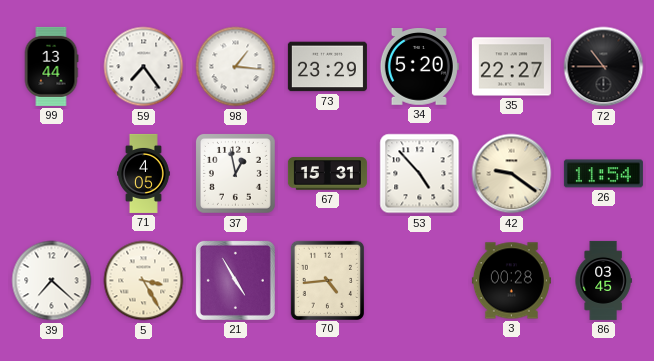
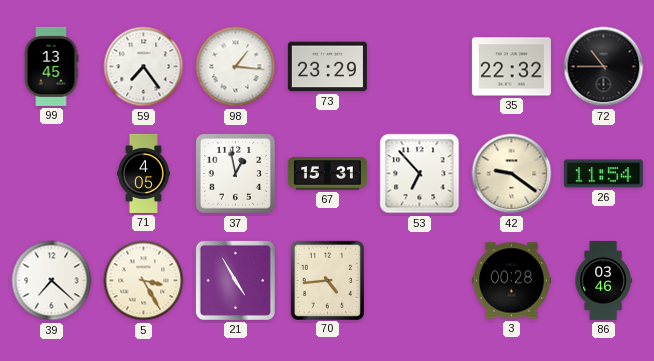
99: 13:44 -> 13:45
34: 5:20 -> none
35: 22:27 -> 22:32
53: 4:53 -> 6:53
86: 03:45 -> 03:46
